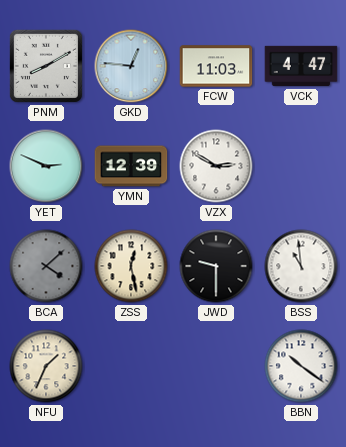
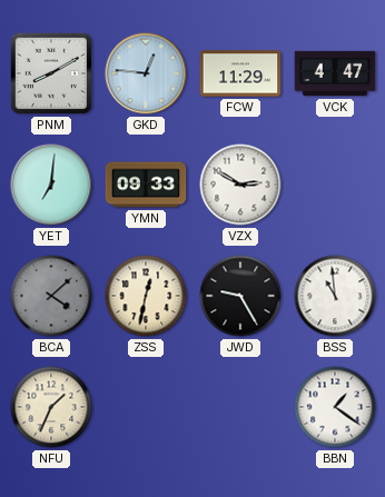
FCW: 11:03 -> 11:29
YET: 2:49 -> 7:01
YMN: 12:39 -> 09:33
ZSS: 12:28 -> 12:32
JWD: 9:30 -> 9:25
BBN: 10:21 -> 1:21
